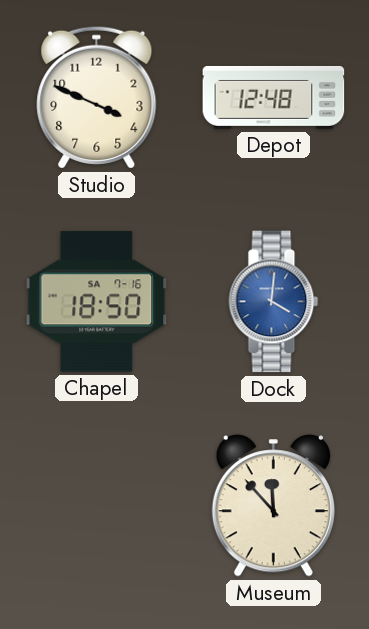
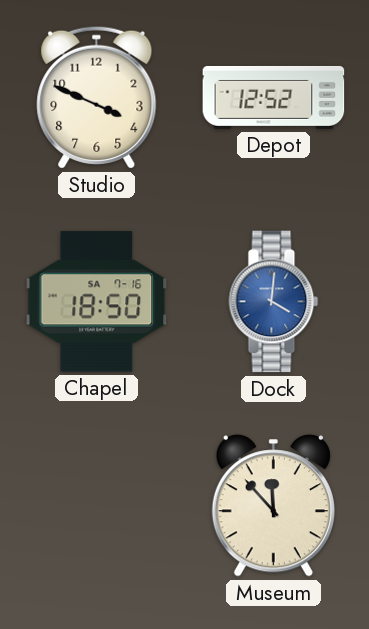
Depot: 12:48 -> 12:52
